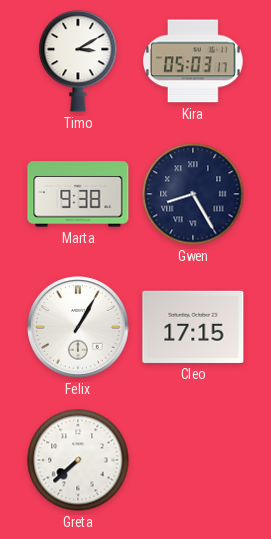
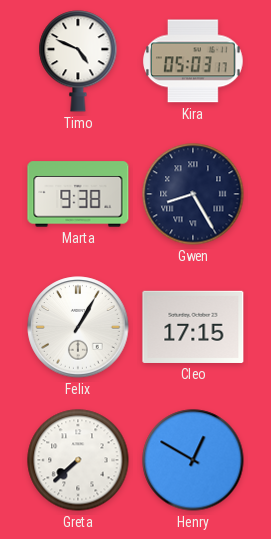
Timo: 3:10 -> 4:49
Henry: none -> 12:50
